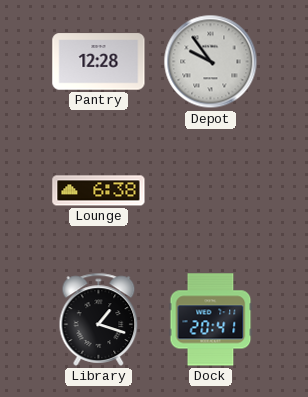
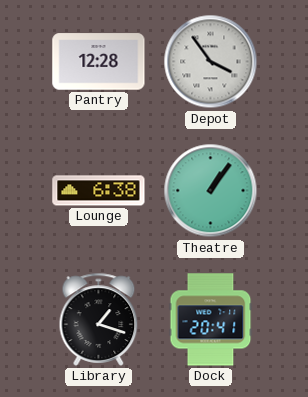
Depot: 9:54 -> 3:54
Theatre: none -> 1:06
